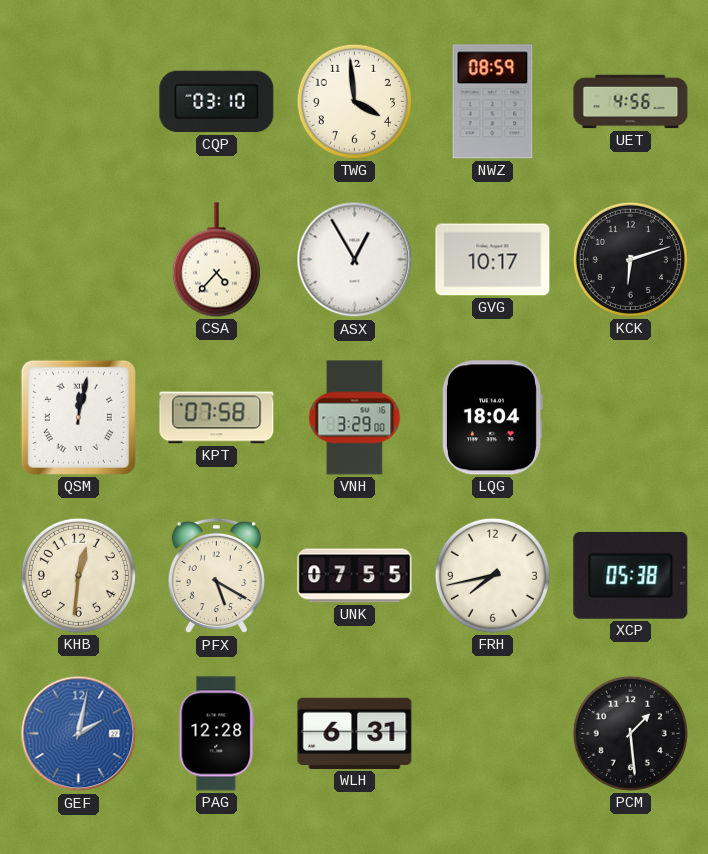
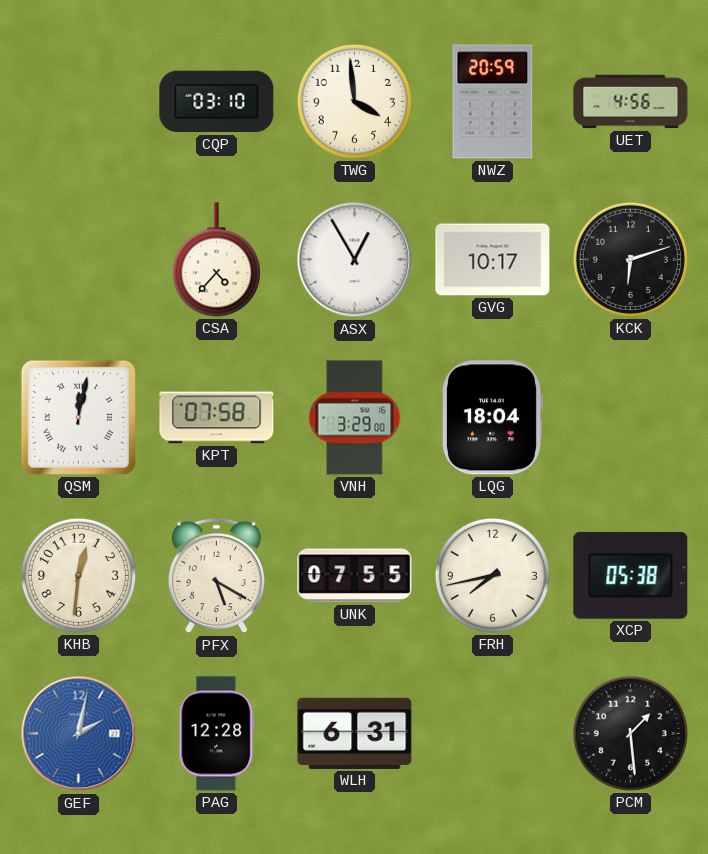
NWZ: 08:59 -> 20:59
